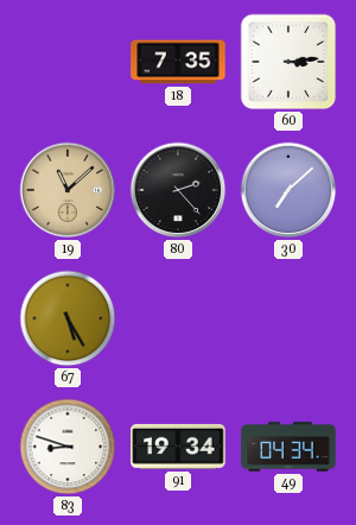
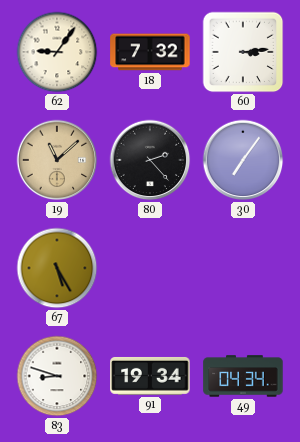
62: none -> 9:06
18: 7:35 -> 7:32
30: 7:08 -> 7:06
